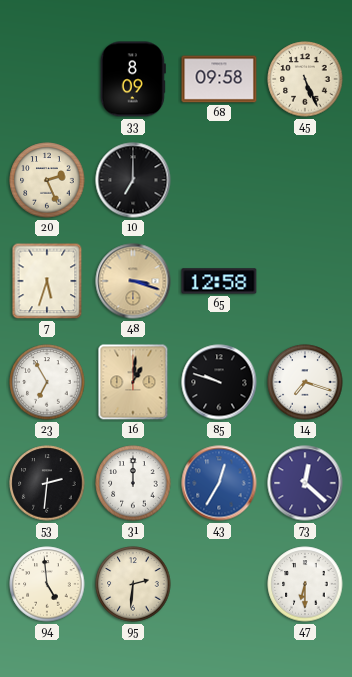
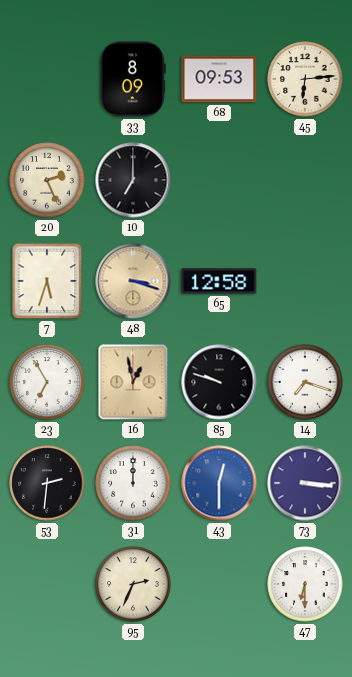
68: 09:58 -> 09:53
45: 5:26 -> 6:14
16: 1:01 -> 12:58
43: 12:35 -> 12:30
73: 12:22 -> 3:16
94: 4:59 -> none
95: 2:31 -> 2:34
